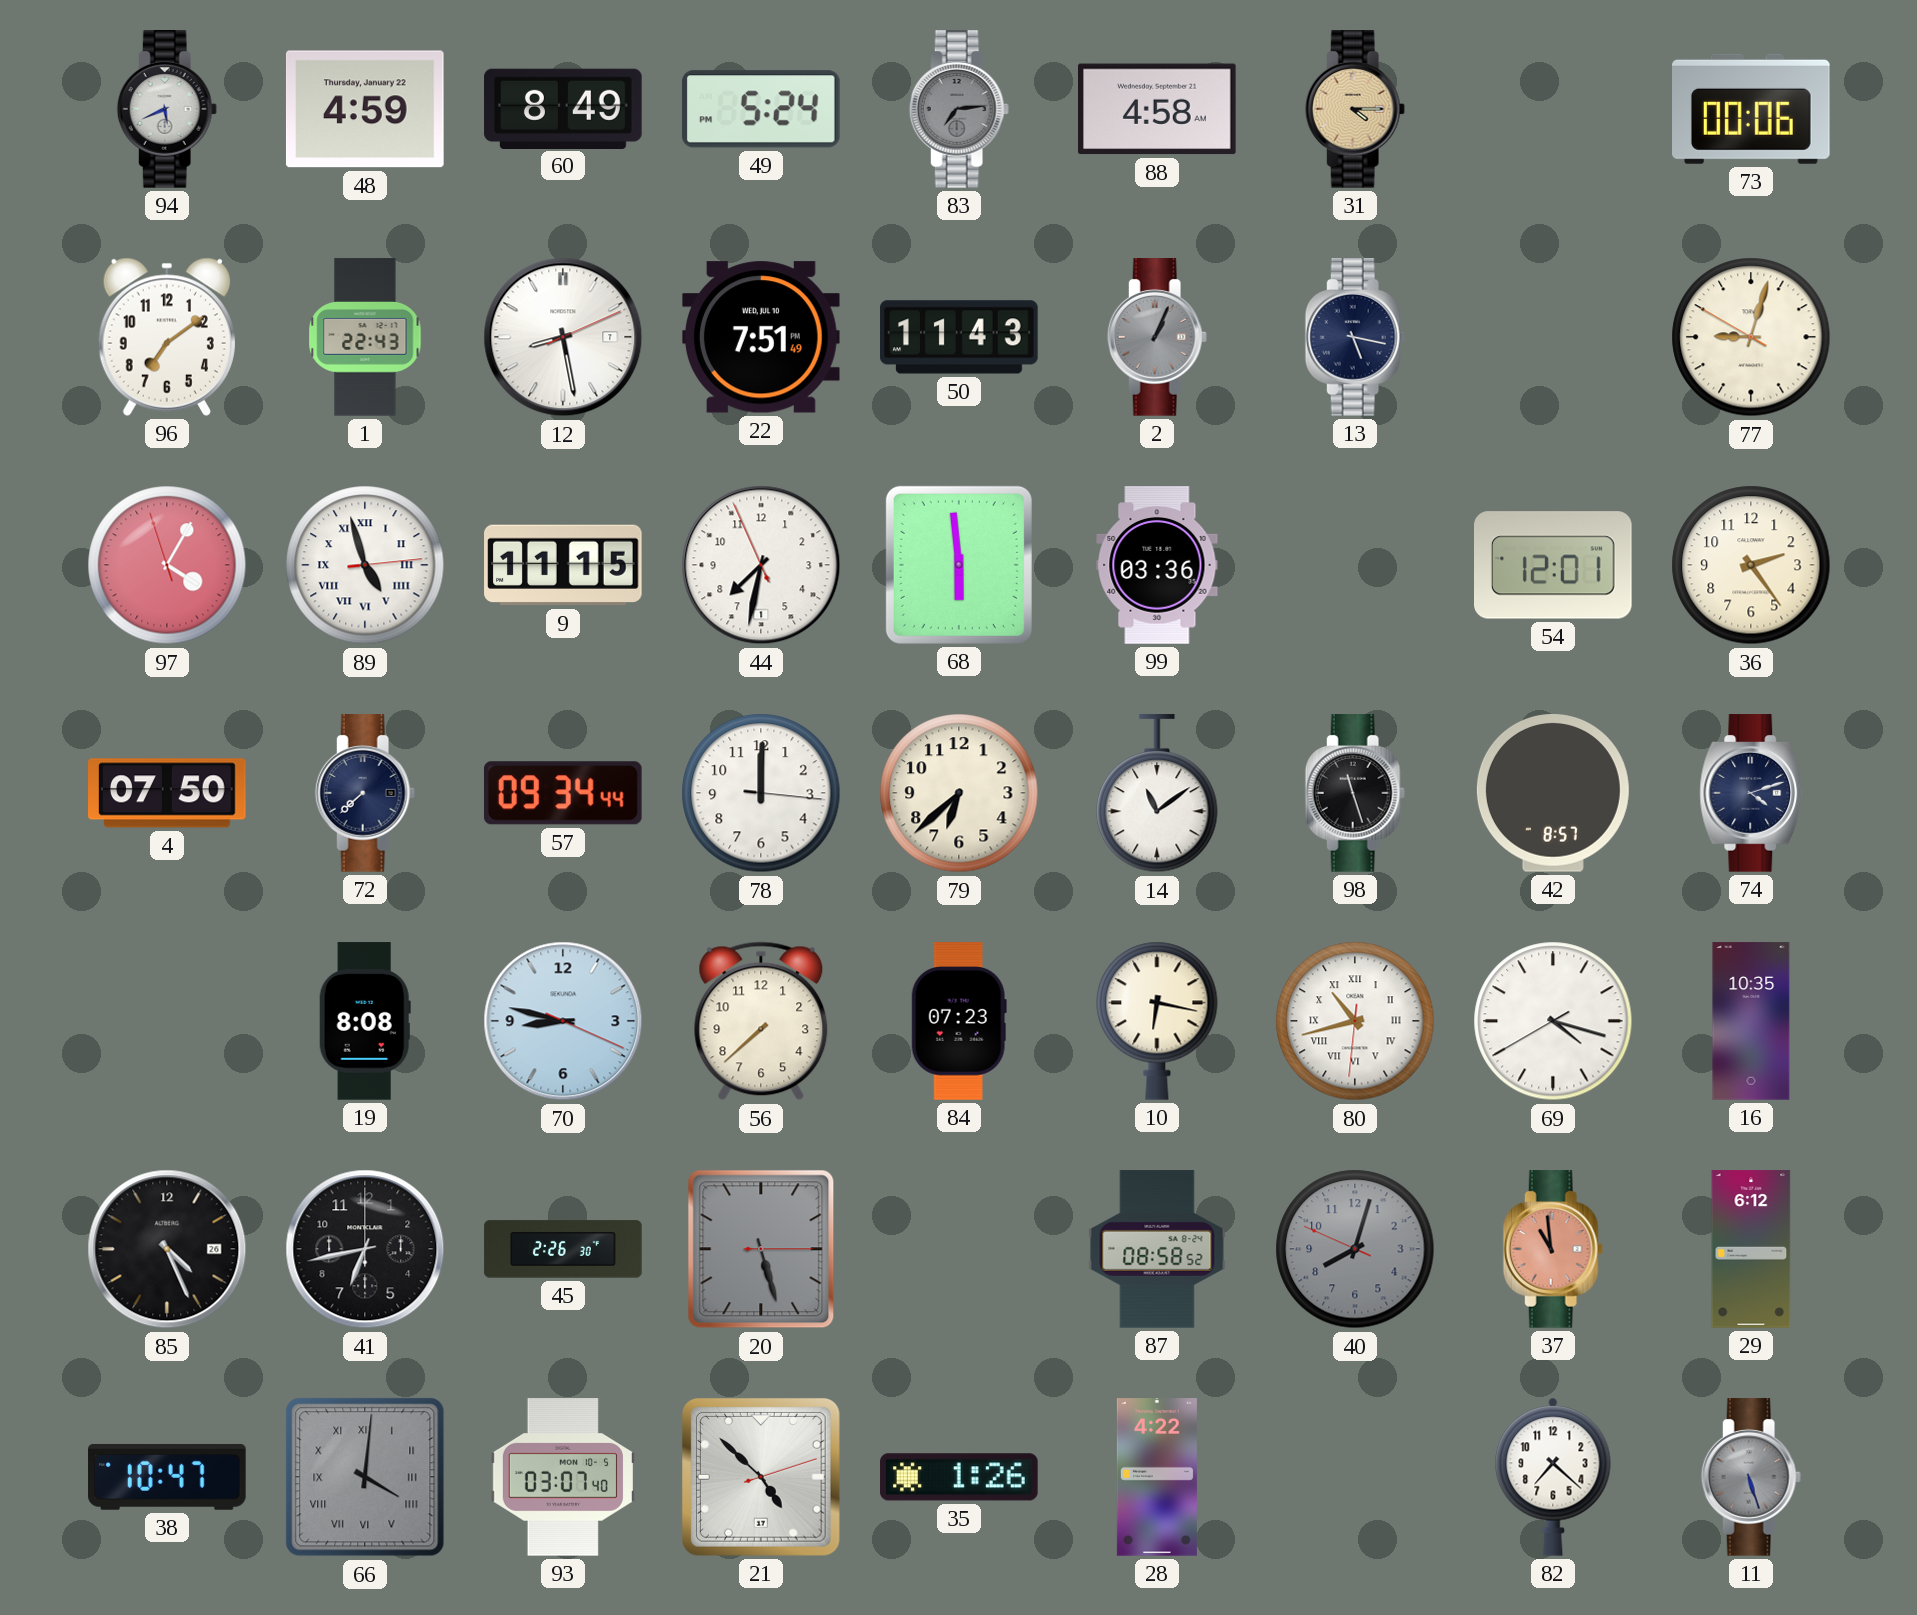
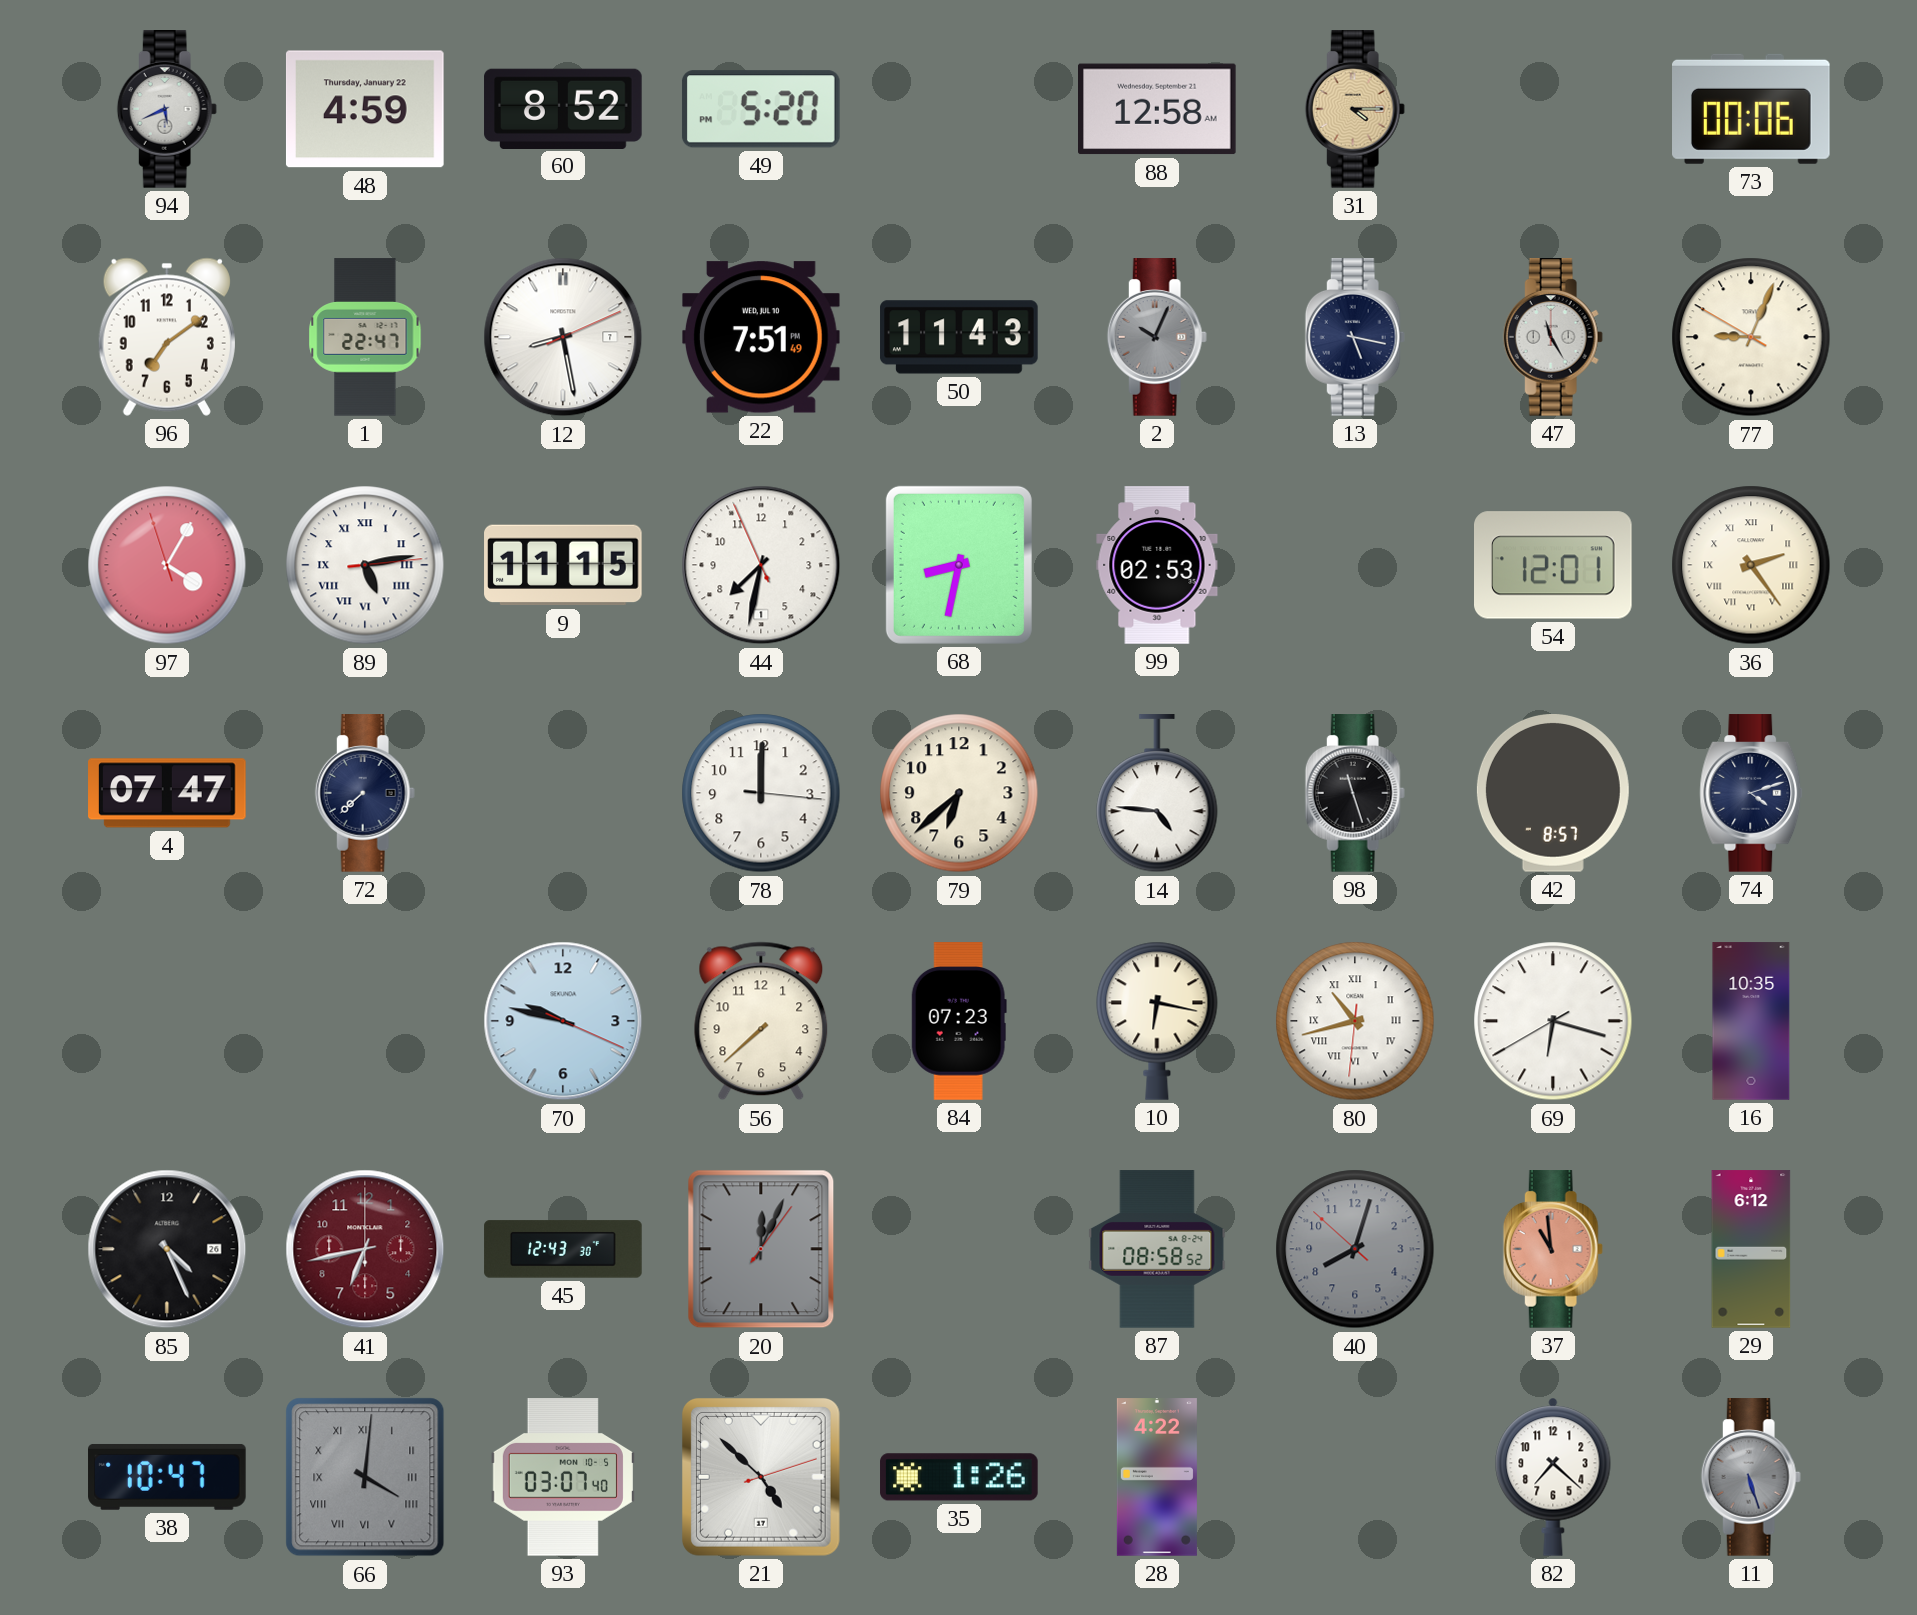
60: 8:49 -> 8:52
49: 5:24 -> 5:20
83: 7:14 -> none
88: 4:58 -> 12:58
1: 22:43 -> 22:47
2: 1:04 -> 10:04
47: none -> 11:25
77: 9:02 -> 9:03
89: 4:57 -> 5:13
68: 5:59 -> 8:32
99: 03:36 -> 02:53
36 numerals: Arabic -> Roman
4: 07:50 -> 07:47
57: 09:34 -> none
14: 11:09 -> 4:46
19: 8:08 -> none
70: 8:47 -> 9:47
69: 4:17 -> 6:17
41 dial: black -> burgundy
45: 2:26 -> 12:43
20: 5:27 -> 12:04
40: 8:02:49 -> 8:02:52
